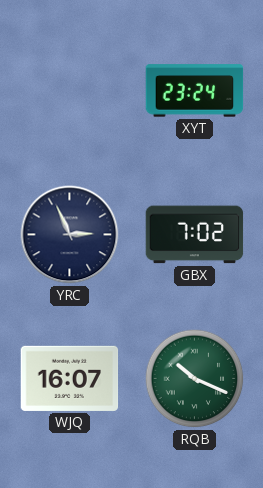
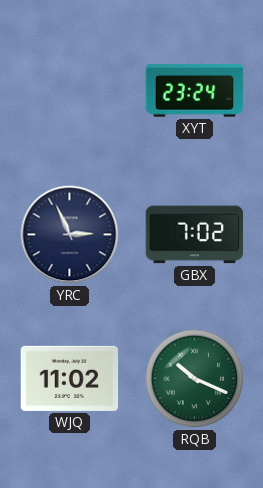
WJQ: 16:07 -> 11:02
